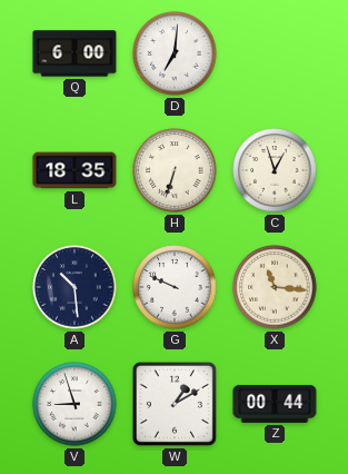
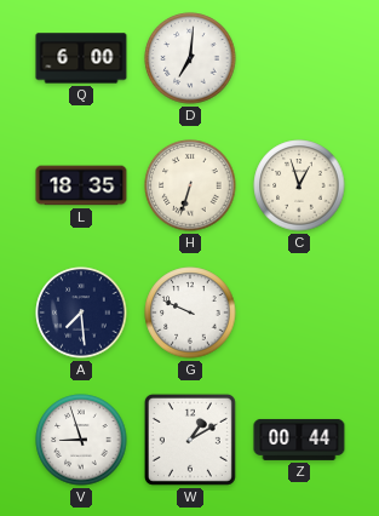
A: 10:29 -> 7:29
X: 11:16 -> none
